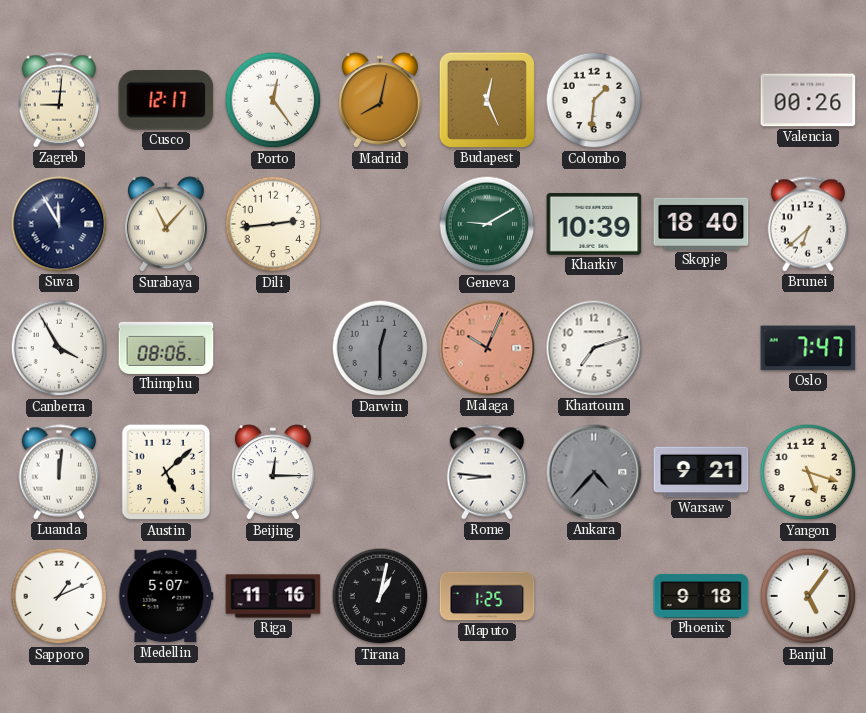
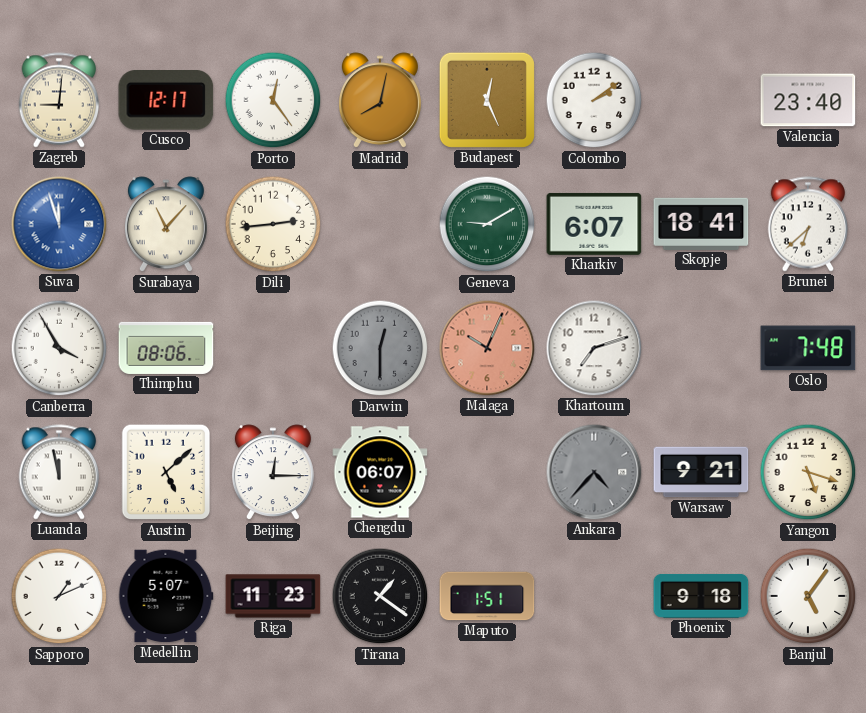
Colombo: 1:31 -> 2:09
Valencia: 00:26 -> 23:40
Suva: 11:55 -> 11:57
Suva dial: navy -> blue
Kharkiv: 10:39 -> 6:07
Skopje: 18:40 -> 18:41
Oslo: 7:47 -> 7:48
Luanda: 12:01 -> 11:58
Chengdu: none -> 06:07
Rome: 8:46 -> none
Riga: 11:16 -> 11:23
Tirana: 1:02 -> 1:21
Maputo: 1:25 -> 1:51
